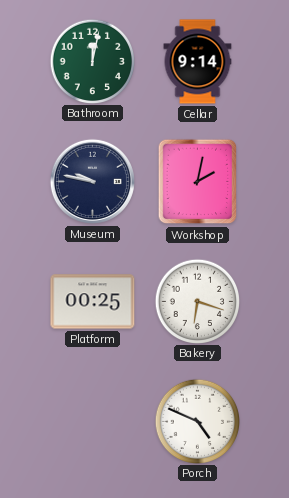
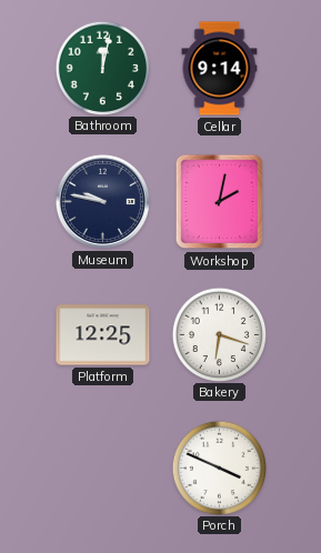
Platform: 00:25 -> 12:25
Porch: 4:49 -> 3:49
